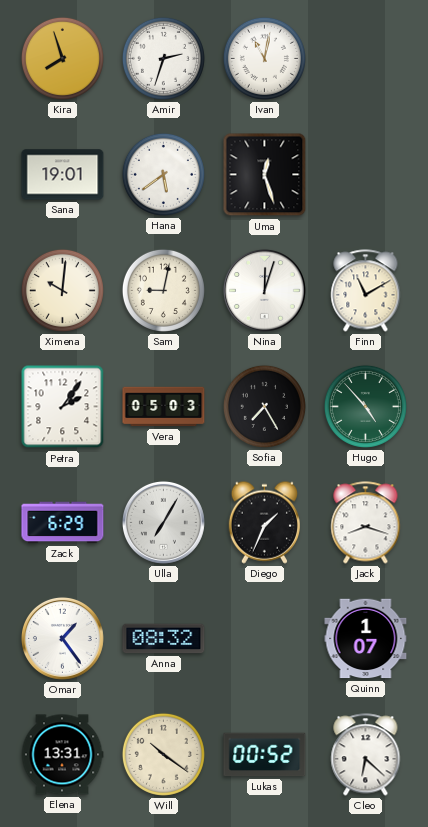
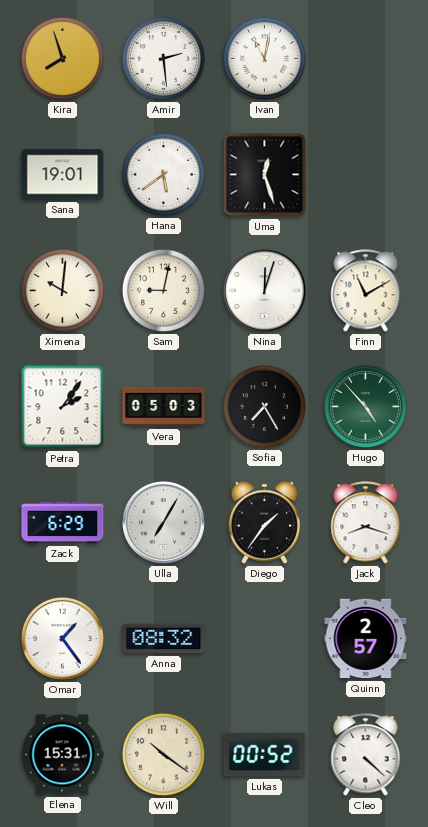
Amir: 2:33 -> 2:29
Diego: 1:34 -> 1:36
Quinn: 1:07 -> 2:57
Elena: 13:31 -> 15:31
Cleo: 6:22 -> 4:22
